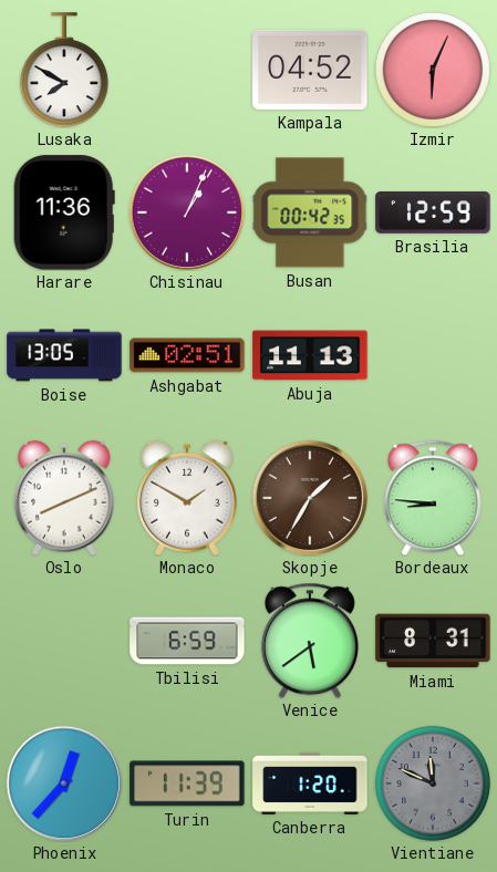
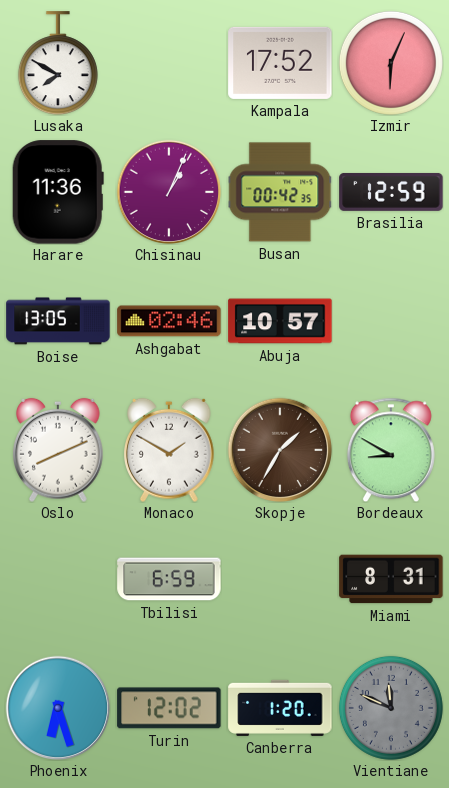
Kampala: 04:52 -> 17:52
Ashgabat: 02:51 -> 02:46
Abuja: 11:13 -> 10:57
Bordeaux: 8:46 -> 8:50
Venice: 5:39 -> none
Phoenix: 12:37 -> 6:27
Turin: 11:39 -> 12:02
